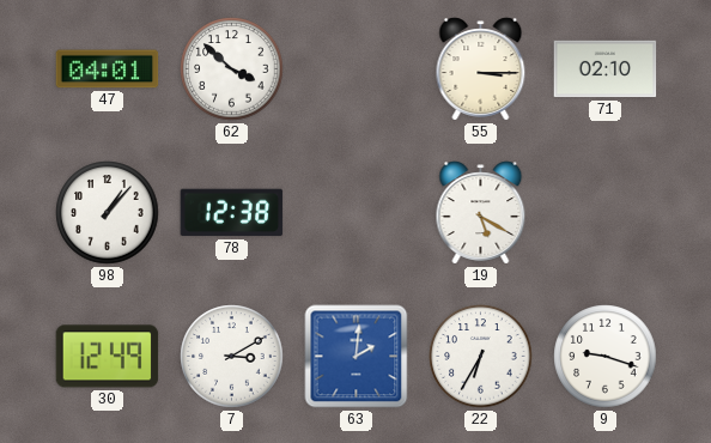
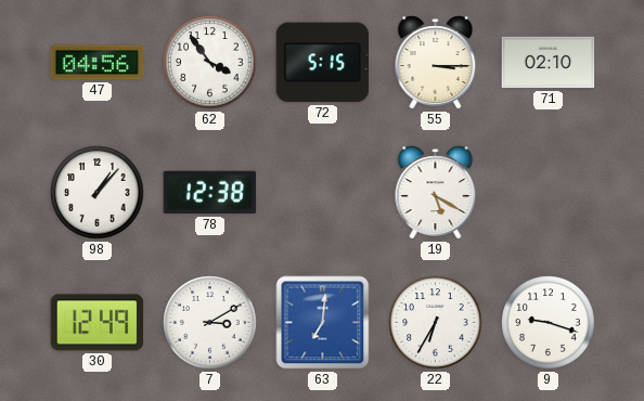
47: 04:01 -> 04:56
62: 3:52 -> 3:54
72: none -> 5:15
63: 2:01 -> 7:01
